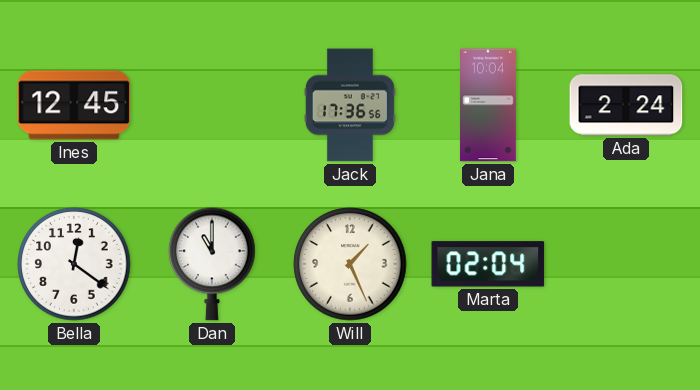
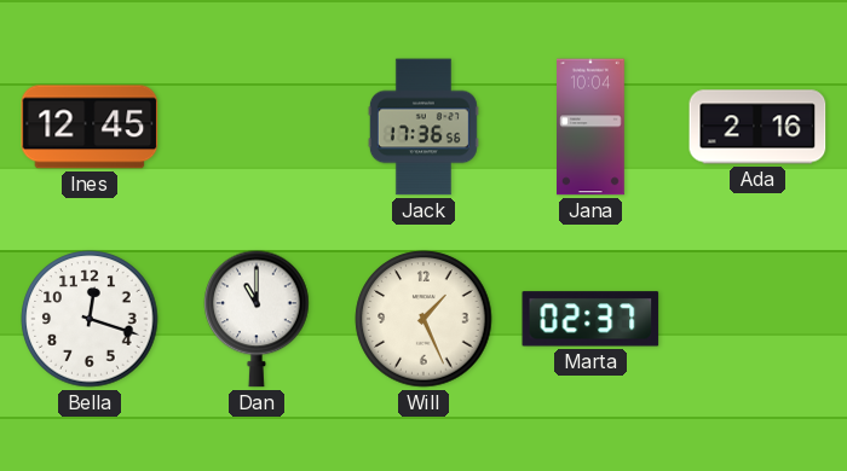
Ada: 2:24 -> 2:16
Bella: 12:21 -> 12:18
Marta: 02:04 -> 02:37
